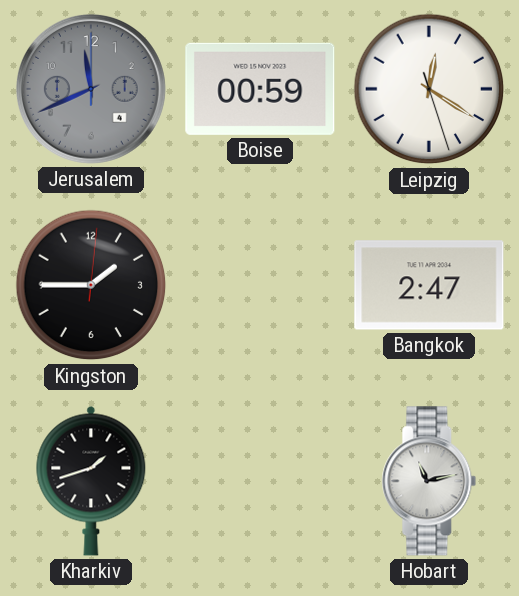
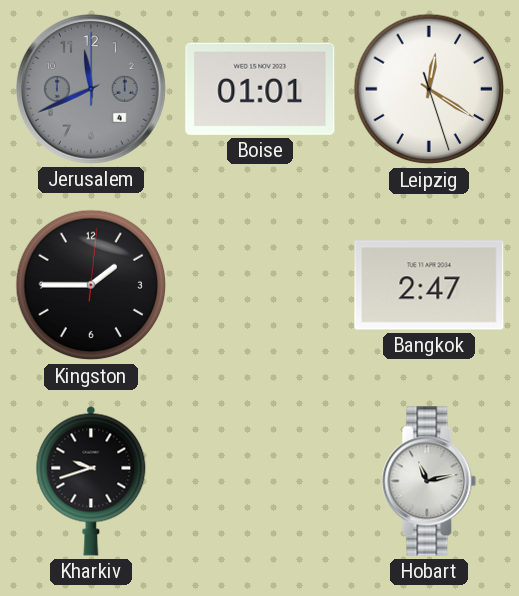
Boise: 00:59 -> 01:01
Kharkiv: 1:42 -> 9:42
